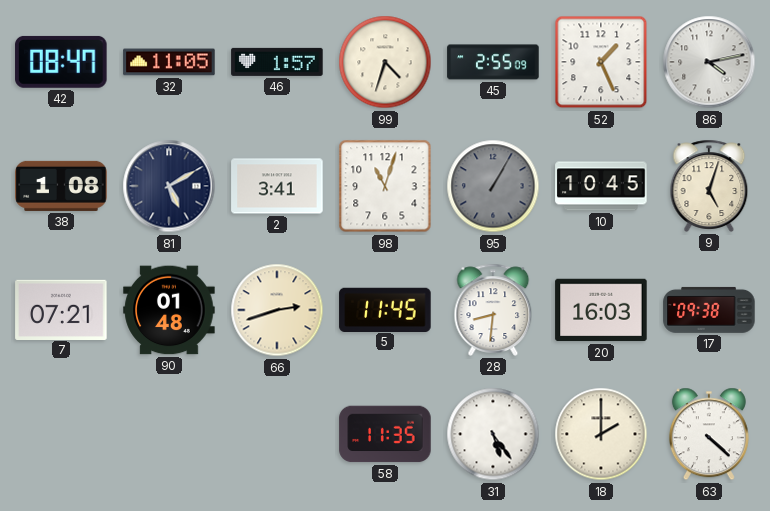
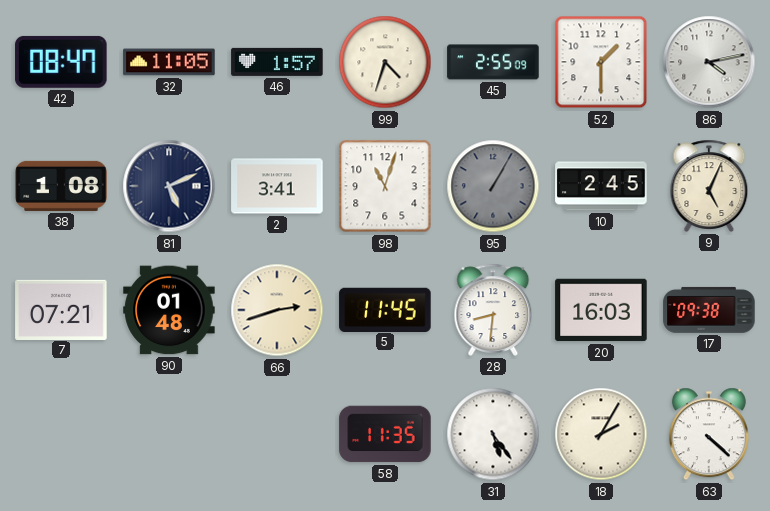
52: 1:26 -> 1:30
81: 5:10 -> 5:11
10: 10:45 -> 2:45
9: 5:03 -> 5:04
18: 2:00 -> 2:05
